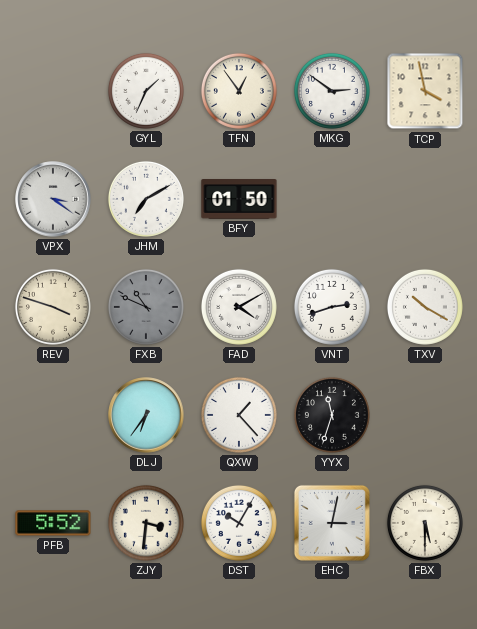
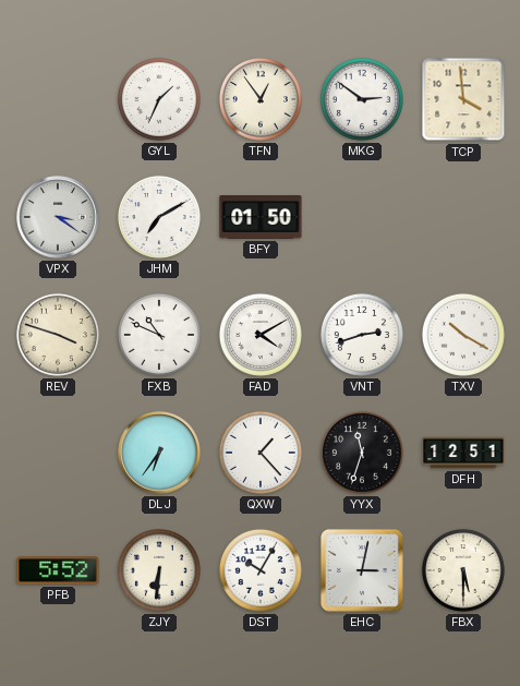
TCP: 3:58 -> 3:59
FXB dial: grey -> white
DFH: none -> 12:51
ZJY: 3:31 -> 6:31
